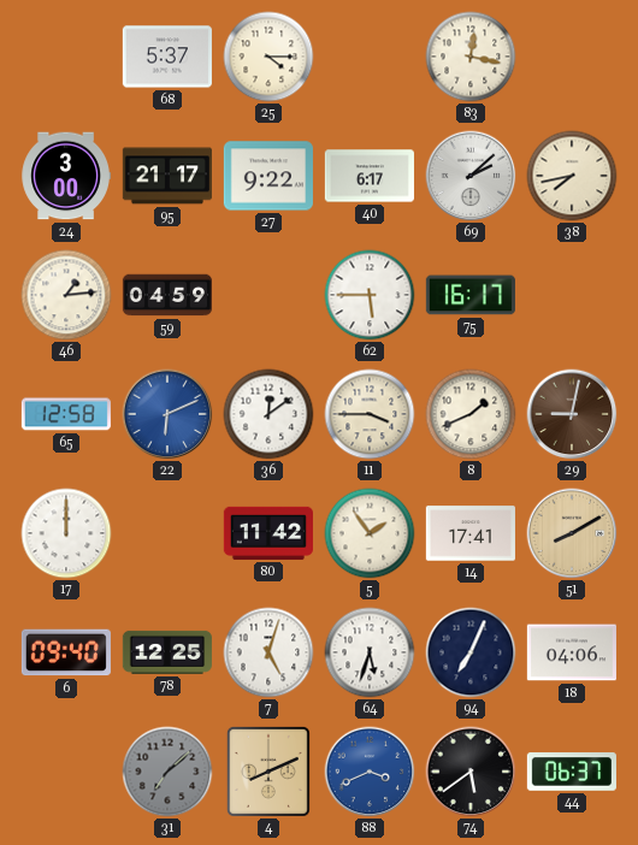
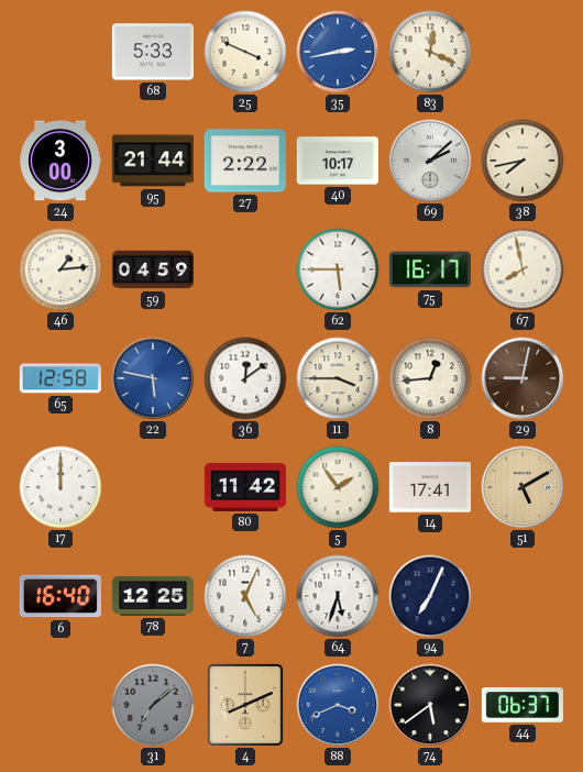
68: 5:37 -> 5:33
25: 4:15 -> 3:49
35: none -> 2:43
83: 12:17 -> 12:19
95: 21:17 -> 21:44
27: 9:22 -> 2:22
40: 6:17 -> 10:17
67: none -> 7:58
22: 6:11 -> 5:47
8: 1:41 -> 12:44
51: 8:10 -> 5:10
6: 09:40 -> 16:40
7: 5:03 -> 5:04
18: 04:06 -> none
